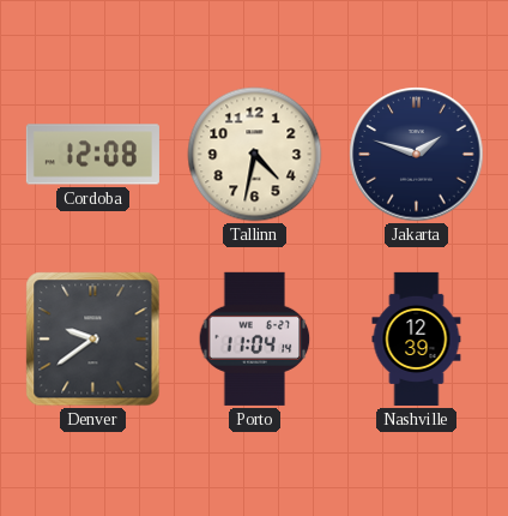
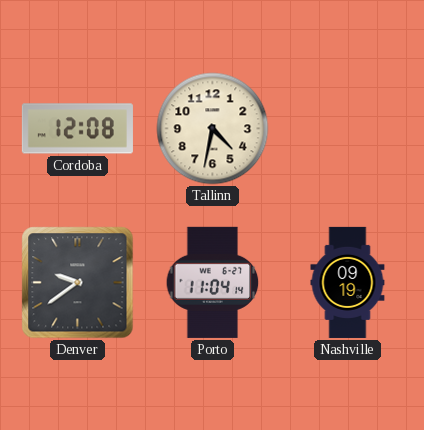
Jakarta: 1:48 -> none
Nashville: 12:39 -> 09:19
